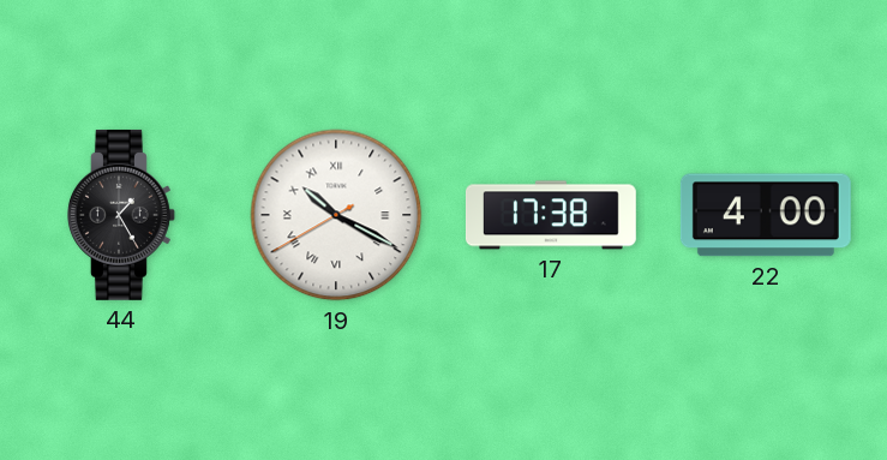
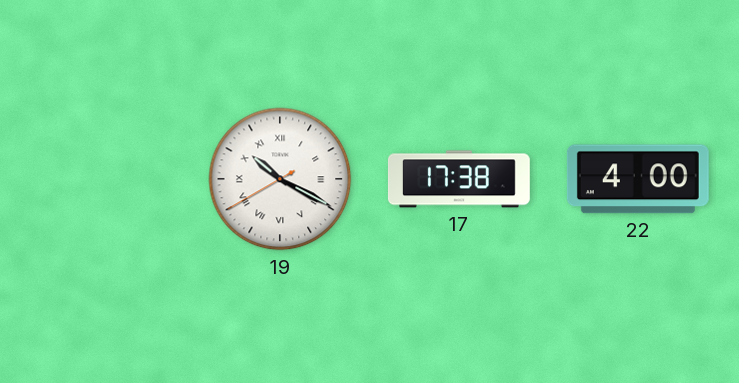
44: 1:25 -> none
